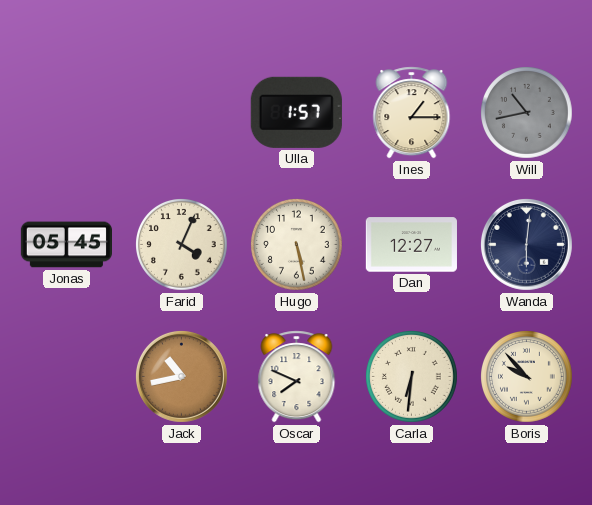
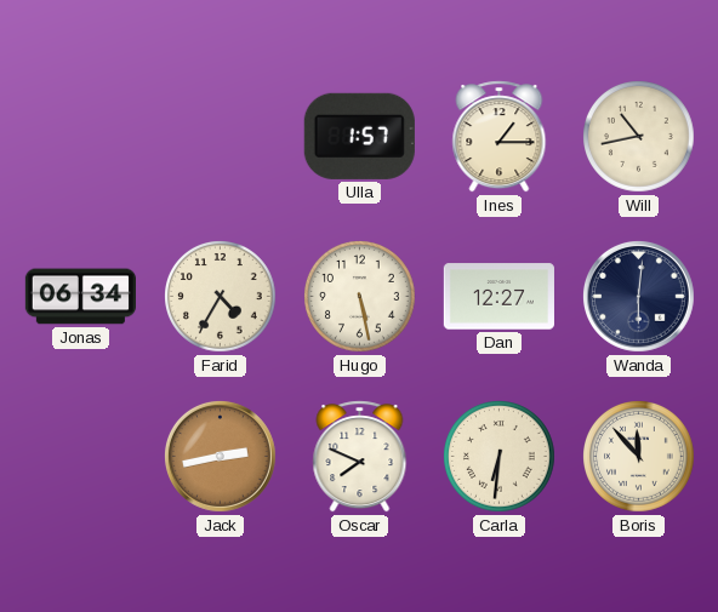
Will dial: grey -> cream
Jonas: 05:45 -> 06:34
Farid: 4:04 -> 4:35
Jack: 10:43 -> 2:43
Boris: 9:53 -> 11:53
